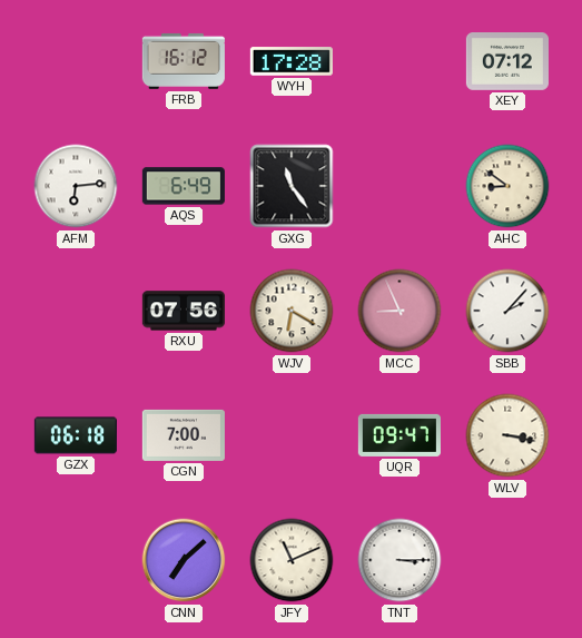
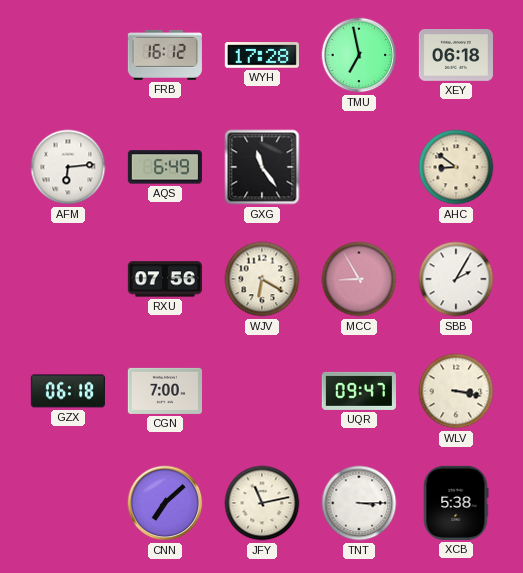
TMU: none -> 6:58
XEY: 07:12 -> 06:18
MCC: 8:56 -> 8:55
SBB: 2:07 -> 2:05
JFY: 11:11 -> 11:13
XCB: none -> 5:38
